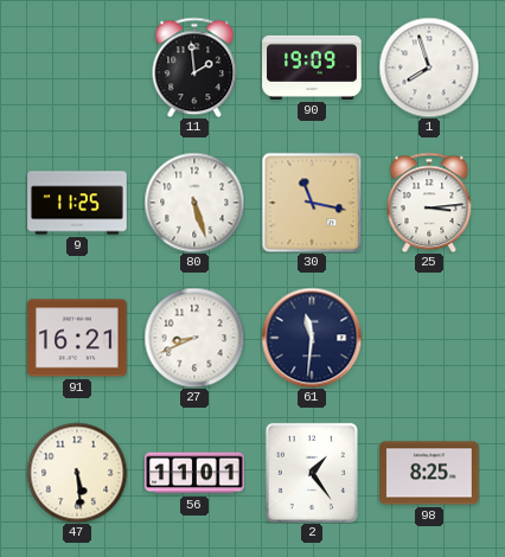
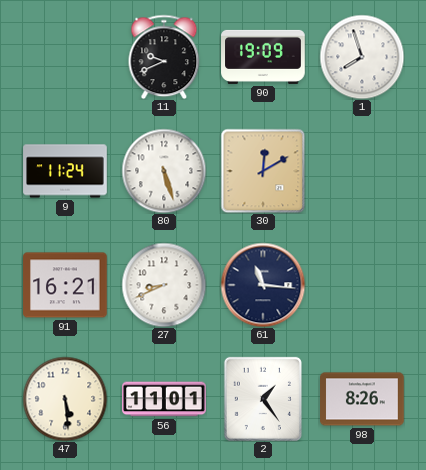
11: 1:59 -> 9:41
9: 11:25 -> 11:24
30: 11:17 -> 12:10
25: 3:14 -> none
61: 11:31 -> 11:16
98: 8:25 -> 8:26
